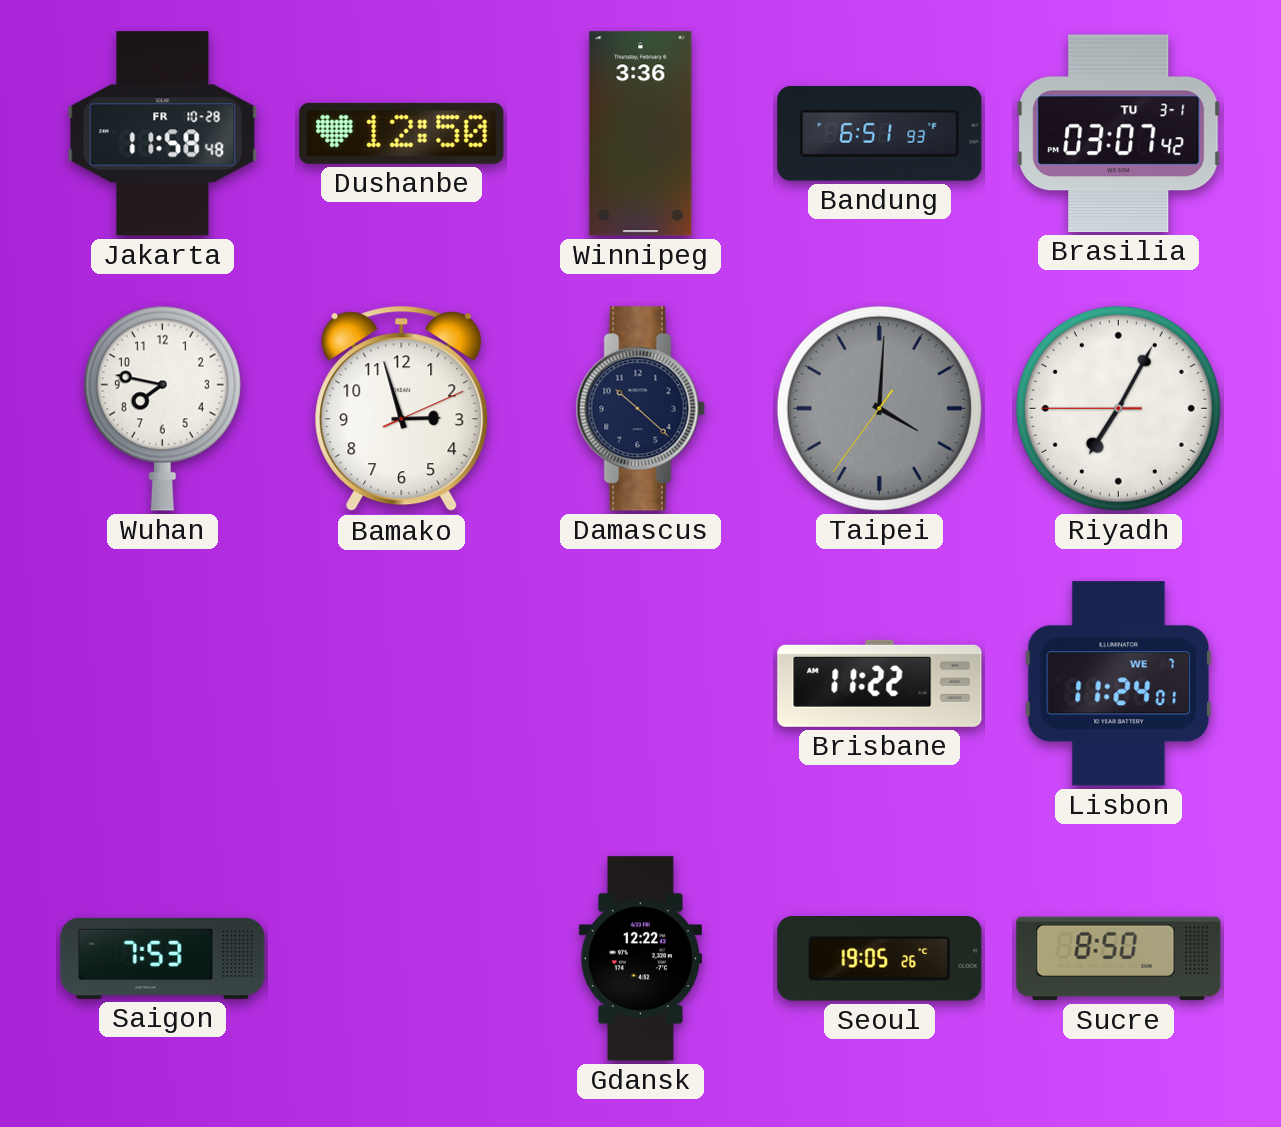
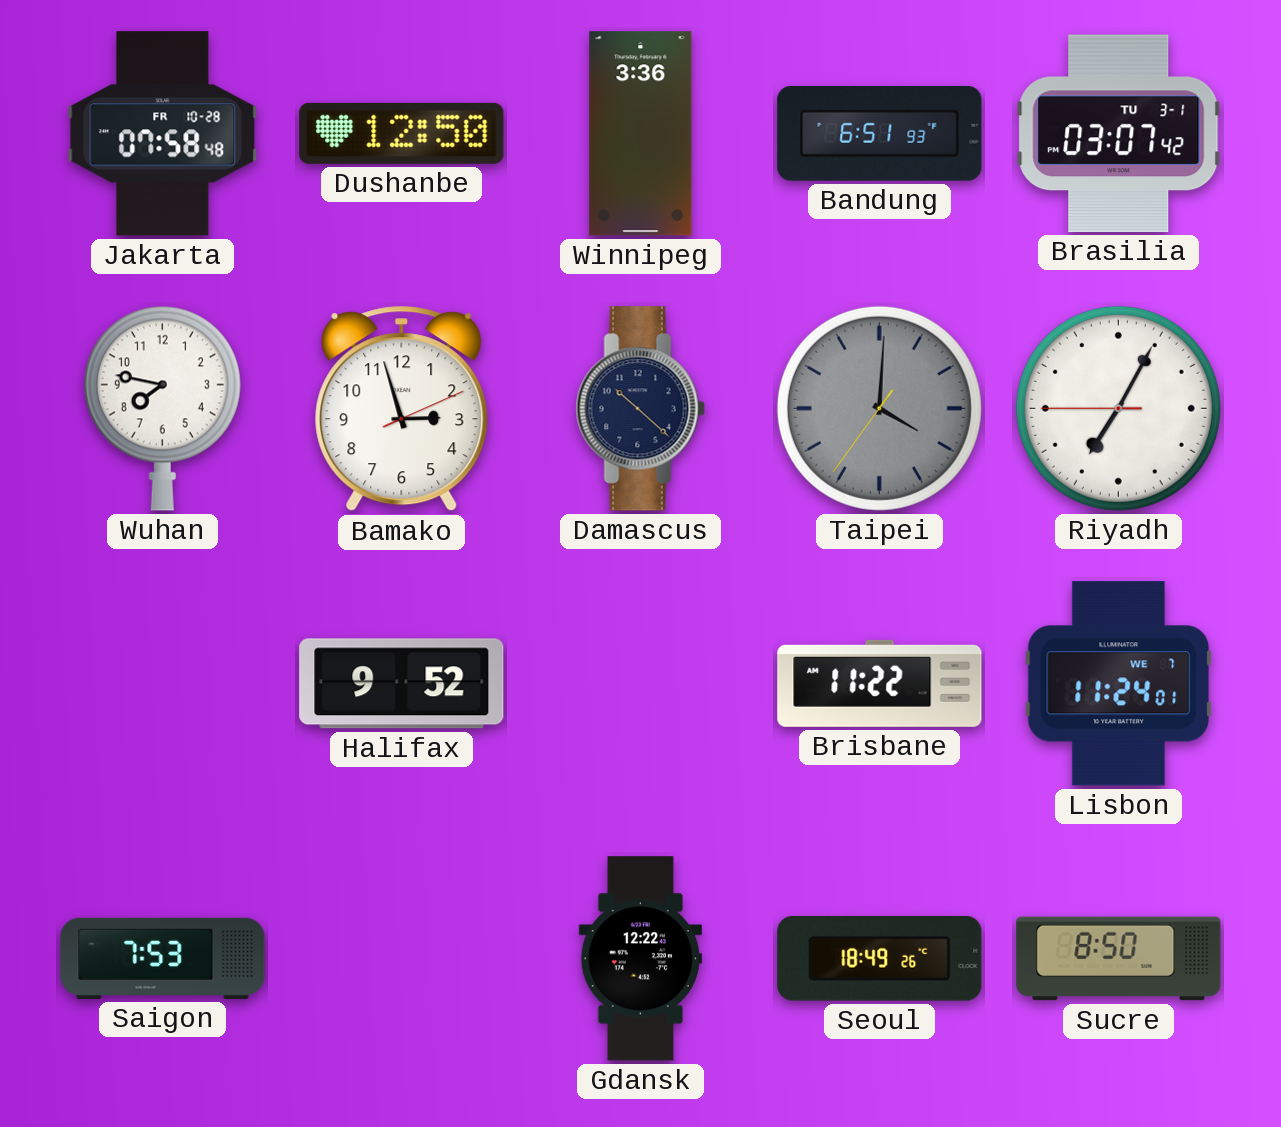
Jakarta: 11:58 -> 07:58
Halifax: none -> 9:52
Seoul: 19:05 -> 18:49
